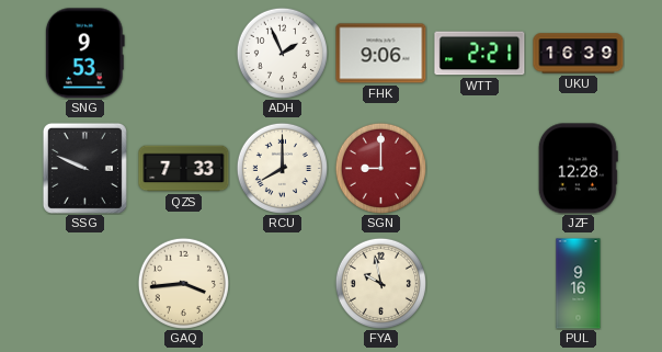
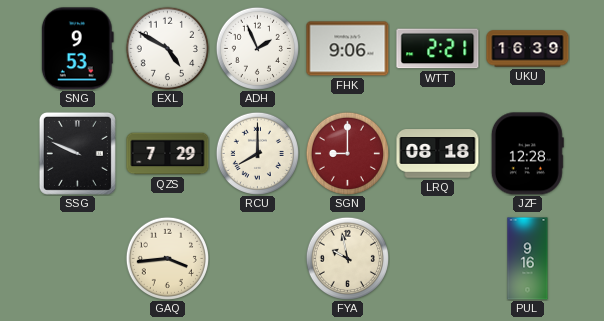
EXL: none -> 4:50
QZS: 7:33 -> 7:29
LRQ: none -> 08:18
